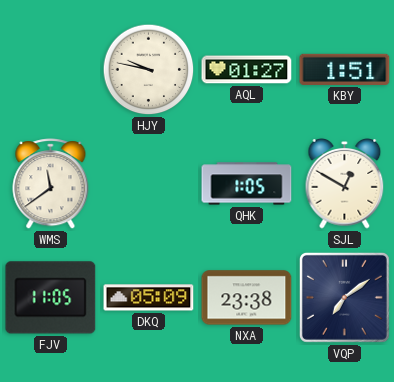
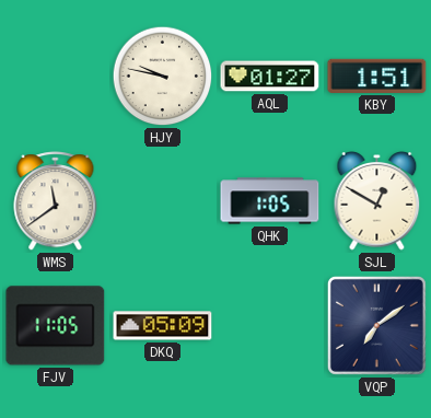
NXA: 23:38 -> none
